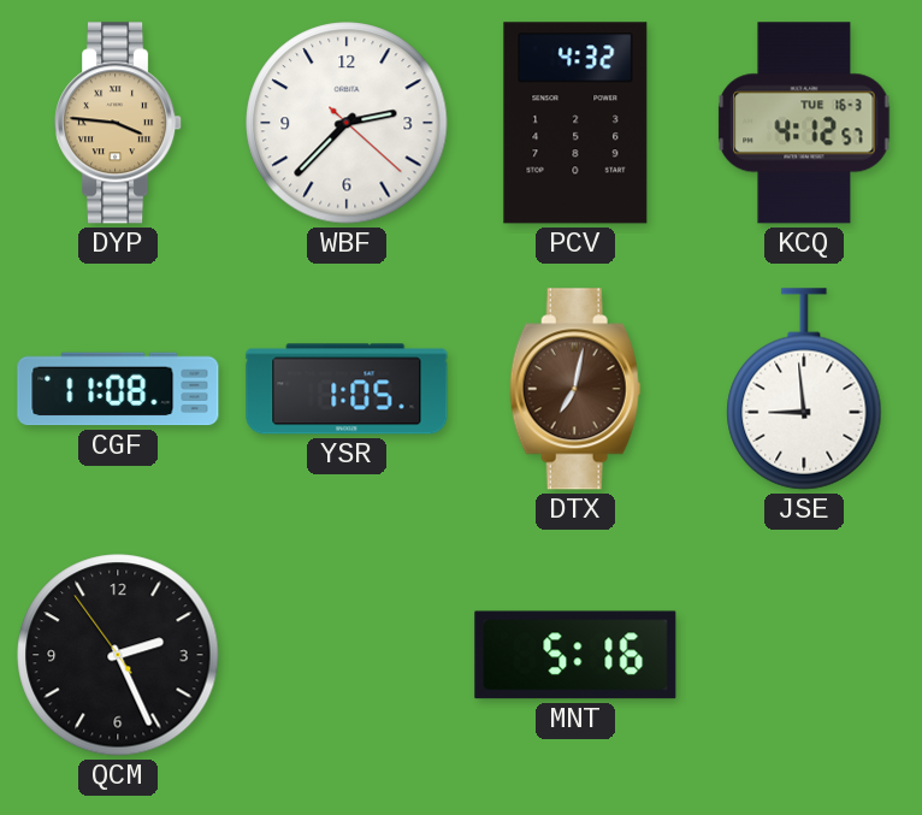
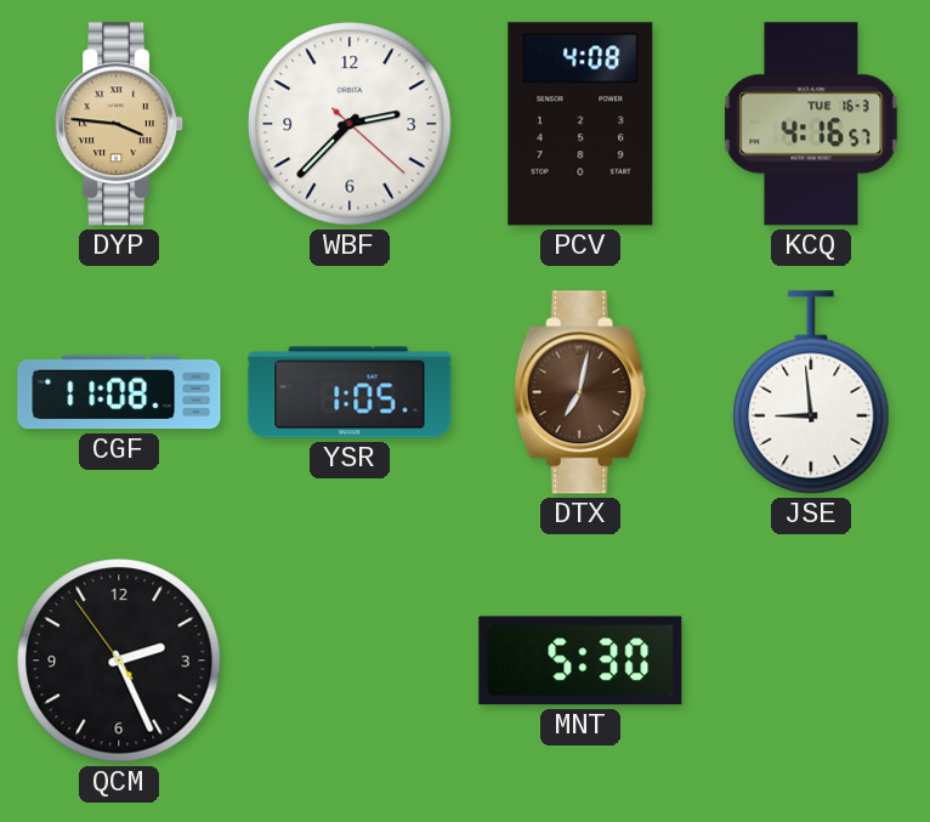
PCV: 4:32 -> 4:08
KCQ: 4:12 -> 4:16
MNT: 5:16 -> 5:30
